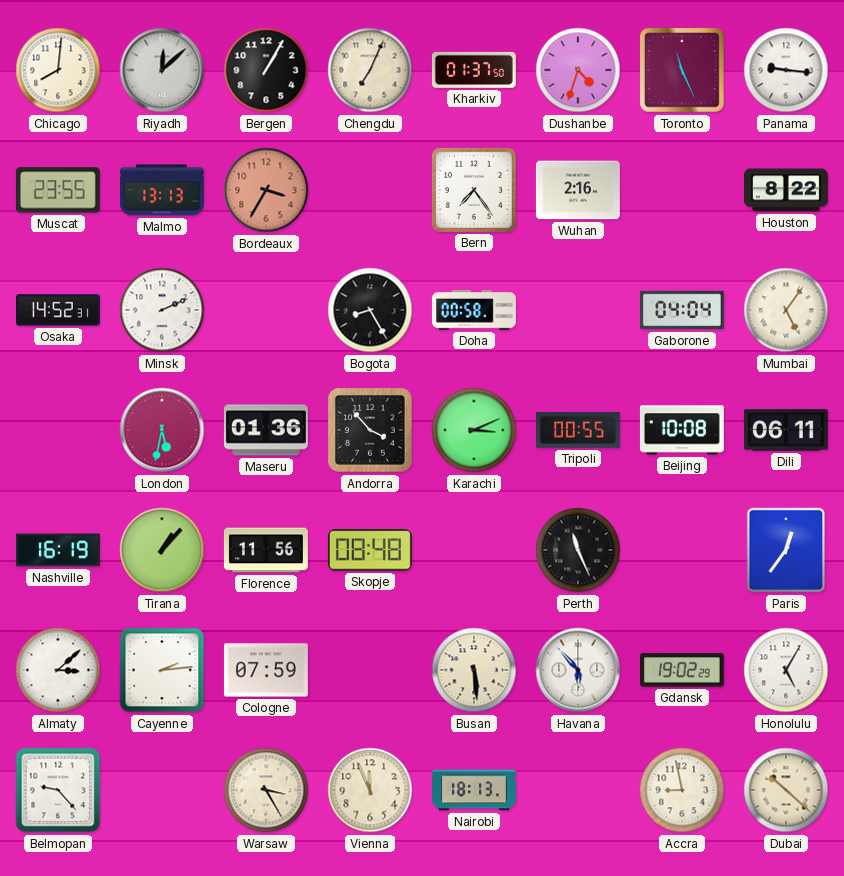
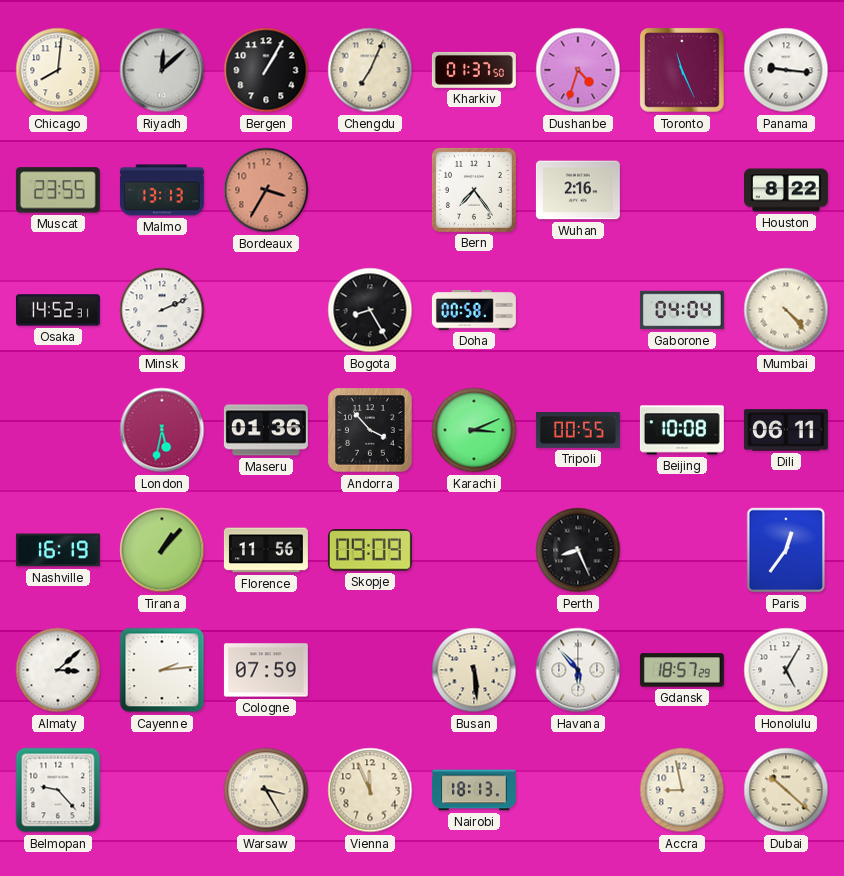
Mumbai: 5:06 -> 4:23
Skopje: 08:48 -> 09:09
Perth: 11:26 -> 8:26
Gdansk: 19:02 -> 18:57
